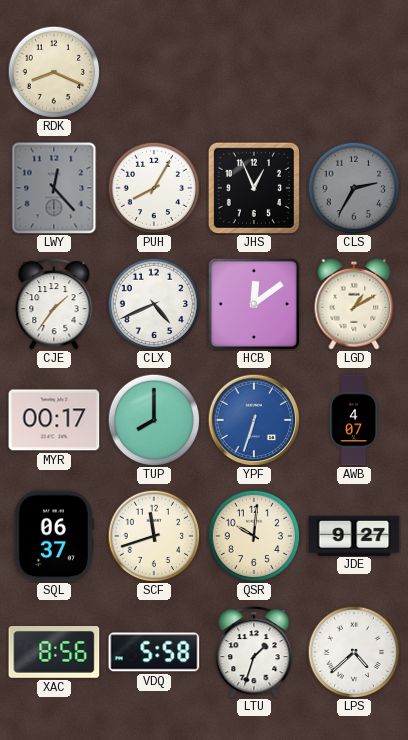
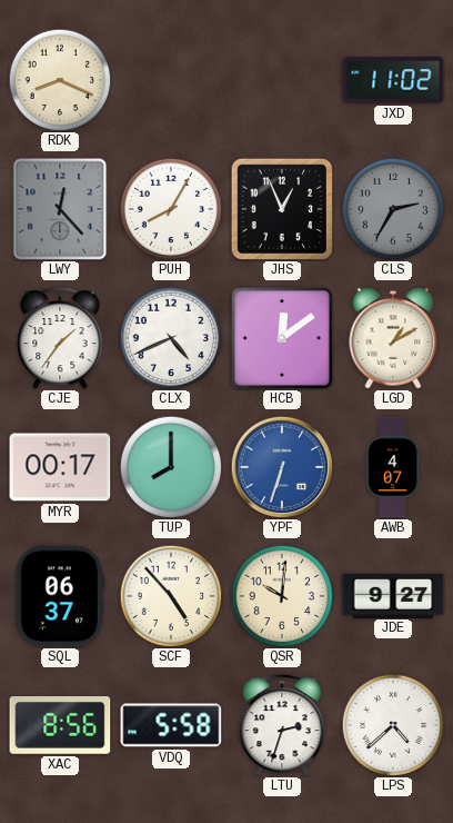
JXD: none -> 11:02
SCF: 11:42 -> 4:53
LTU: 1:33 -> 2:33
